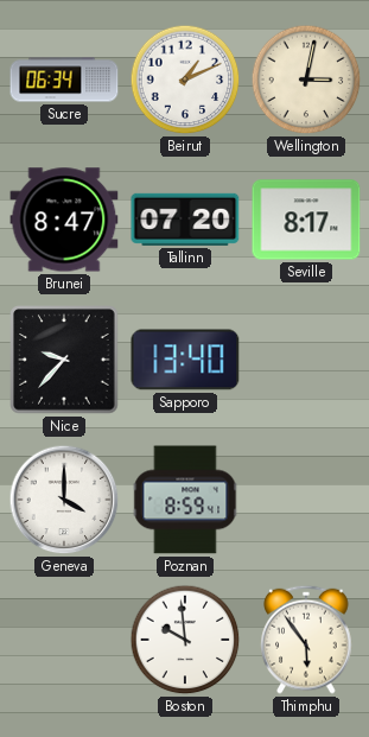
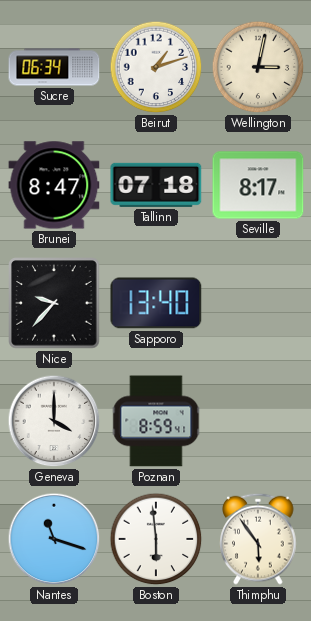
Beirut: 1:11 -> 1:12
Tallinn: 07:20 -> 07:18
Nantes: none -> 11:18
Boston: 9:59 -> 5:59
